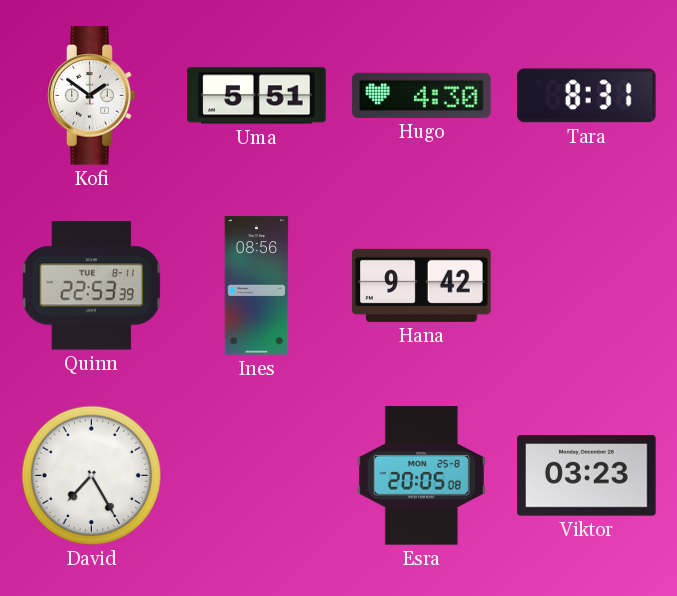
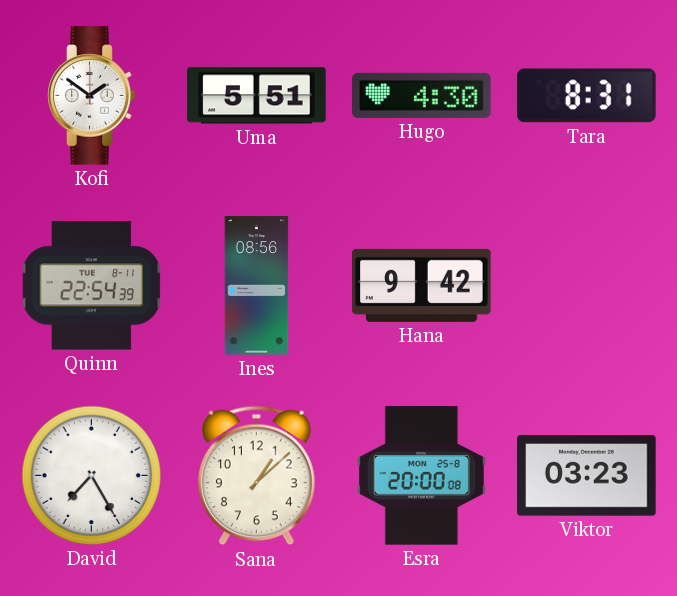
Quinn: 22:53 -> 22:54
Sana: none -> 1:08
Esra: 20:05 -> 20:00
